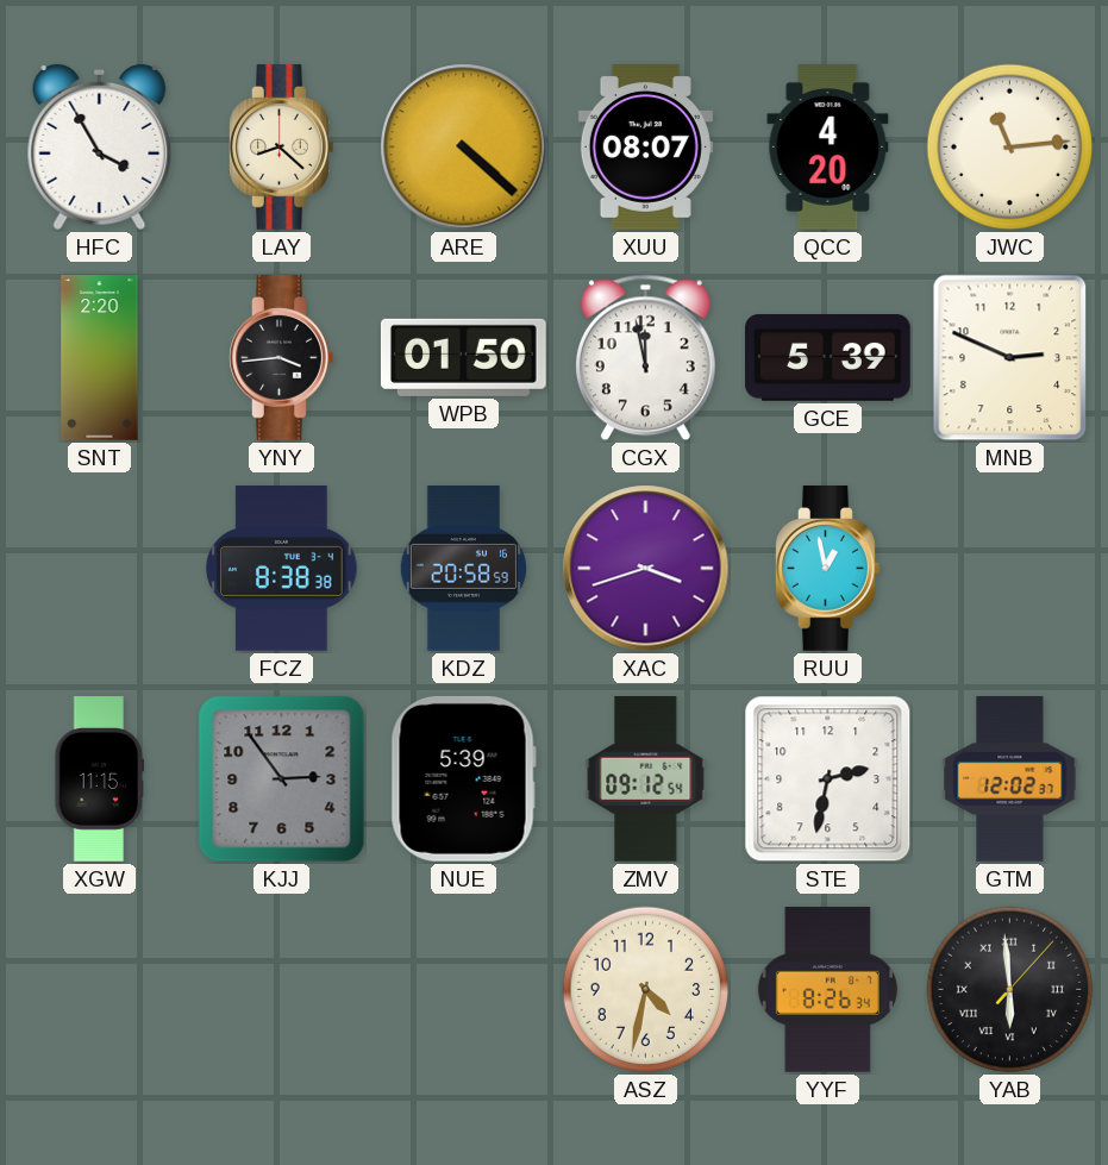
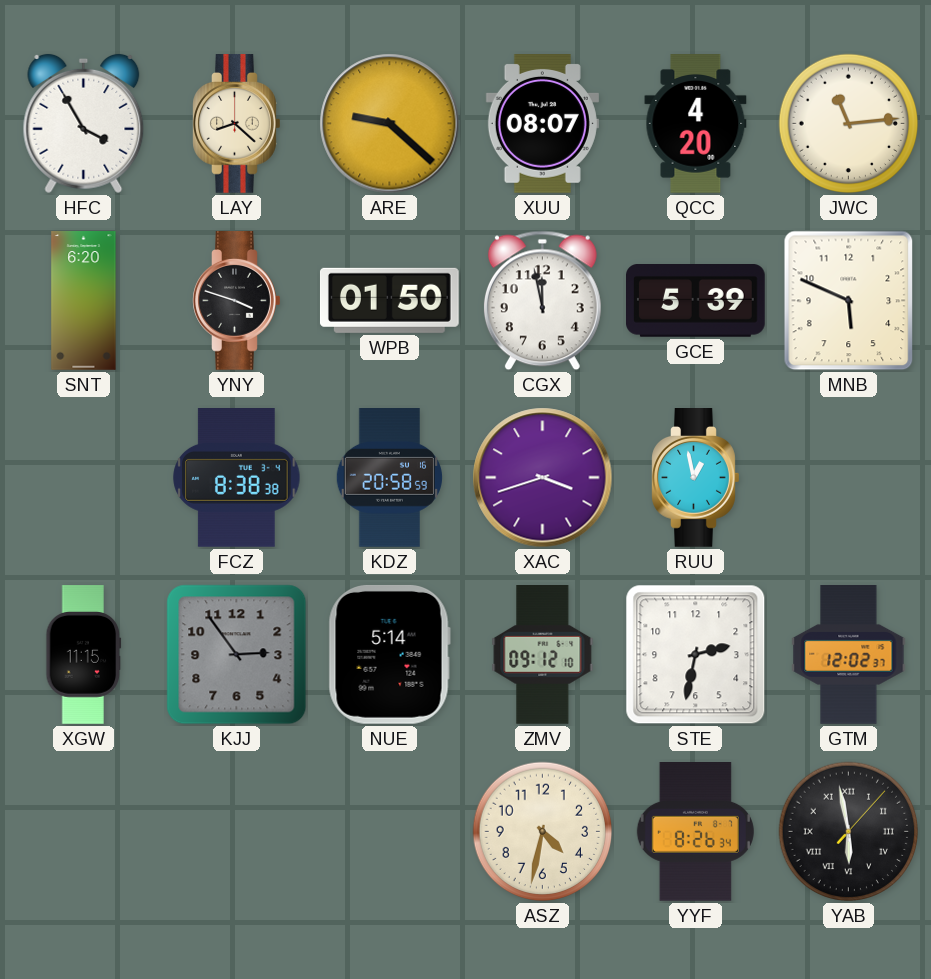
ARE: 4:22 -> 9:22
SNT: 2:20 -> 6:20
YNY: 3:44 -> 3:48
MNB: 2:49 -> 5:49
NUE: 5:39 -> 5:14
ZMV: 09:12:54 -> 09:12:10
YAB: 5:59 -> 5:58
